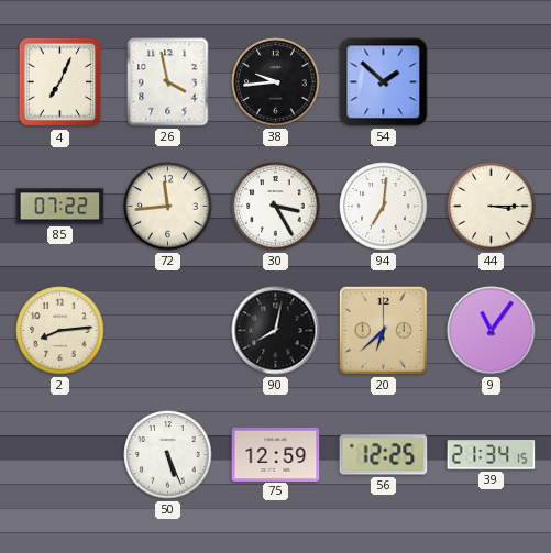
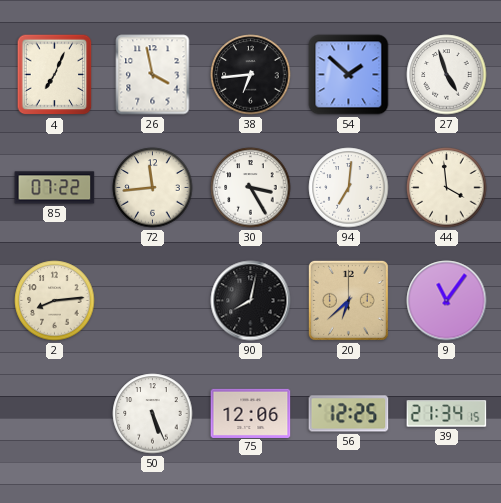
38: 9:44 -> 6:44
27: none -> 4:57
44: 3:15 -> 3:59
75: 12:59 -> 12:06
